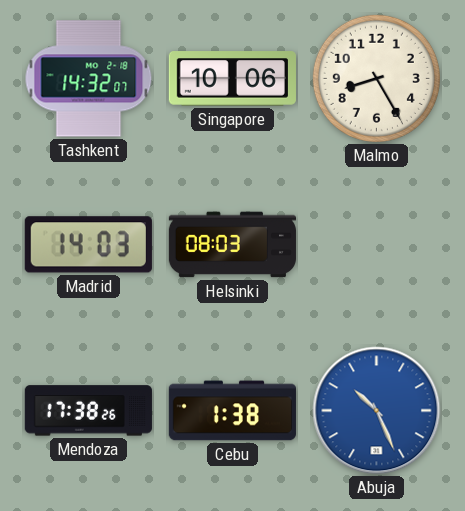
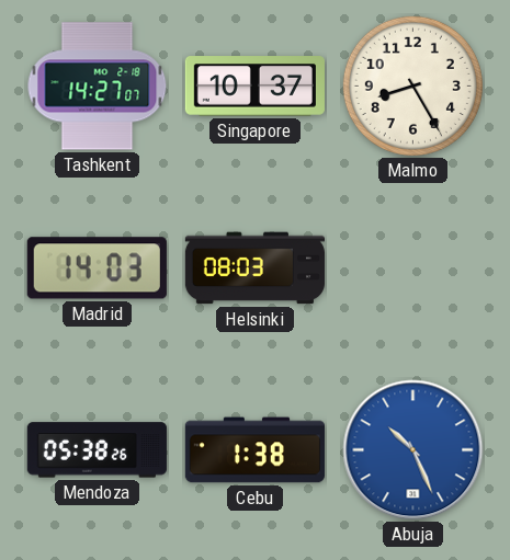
Tashkent: 14:32 -> 14:27
Singapore: 10:06 -> 10:37
Mendoza: 17:38 -> 05:38
